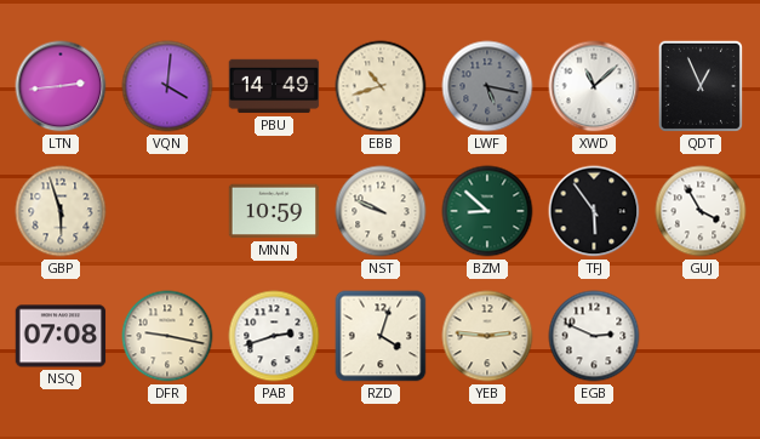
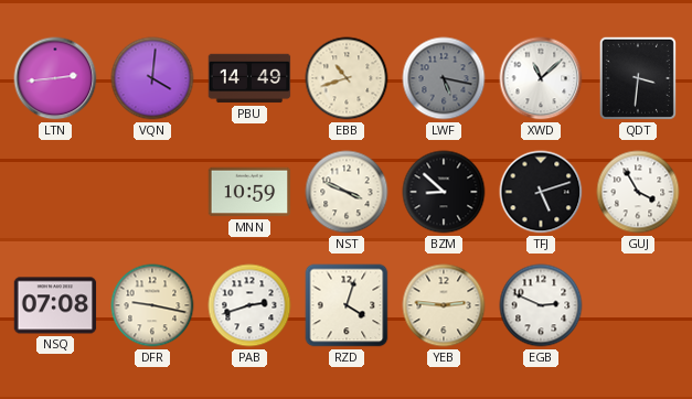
QDT: 12:56 -> 3:31
GBP: 5:57 -> none
NST: 9:49 -> 3:49
BZM dial: green -> black
TFJ: 5:54 -> 5:12
